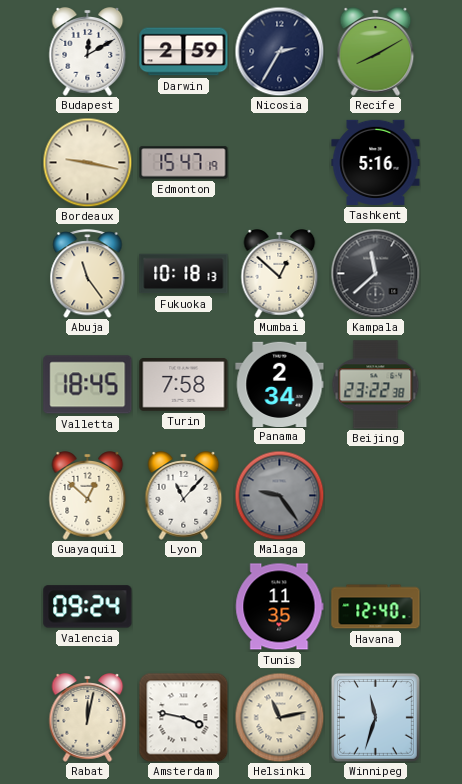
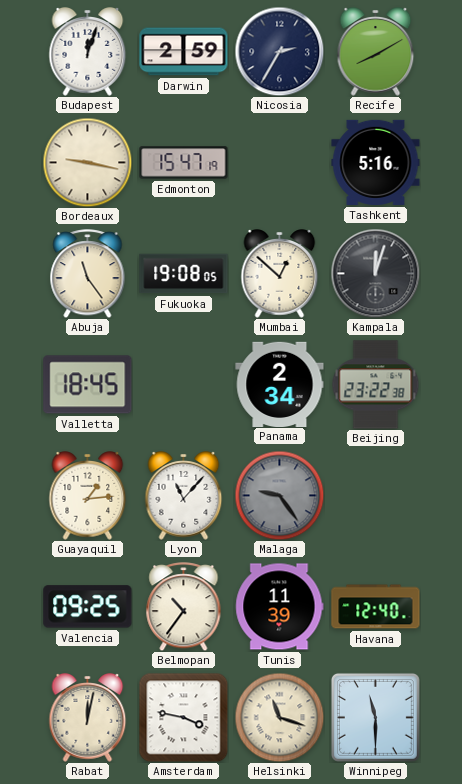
Budapest: 12:10 -> 12:03
Fukuoka: 10:18 -> 19:08
Kampala: 11:38 -> 12:03
Turin: 7:58 -> none
Guayaquil: 12:52 -> 1:14
Valencia: 09:24 -> 09:25
Belmopan: none -> 10:36
Tunis: 11:35 -> 11:39
Helsinki: 11:13 -> 11:18
Winnipeg: 11:33 -> 11:30
